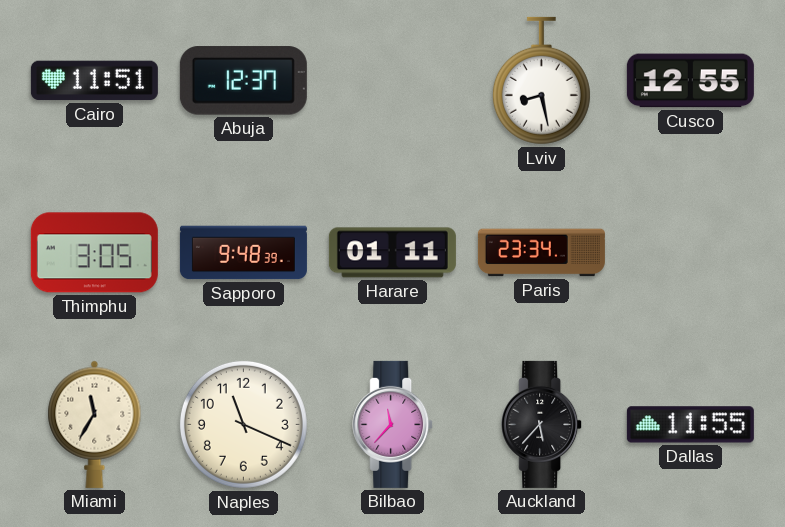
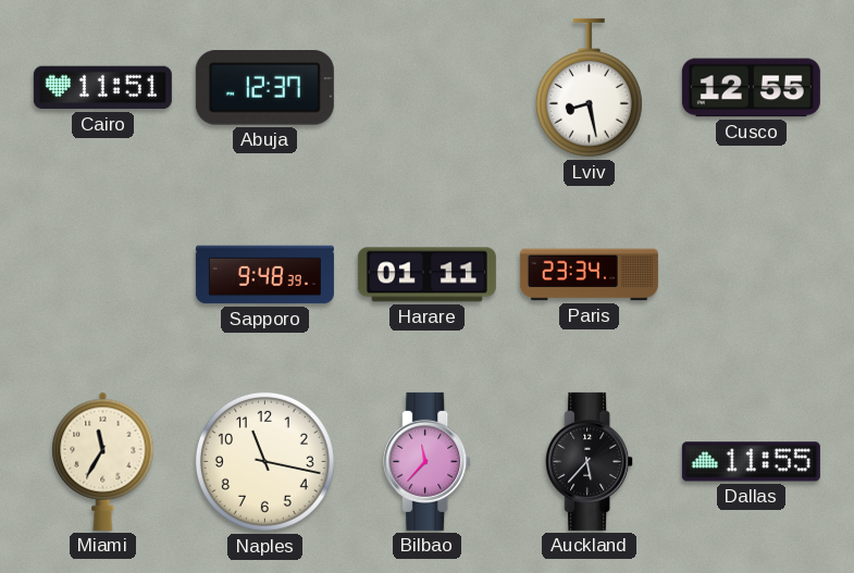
Thimphu: 3:05 -> none
Naples: 11:19 -> 11:17
